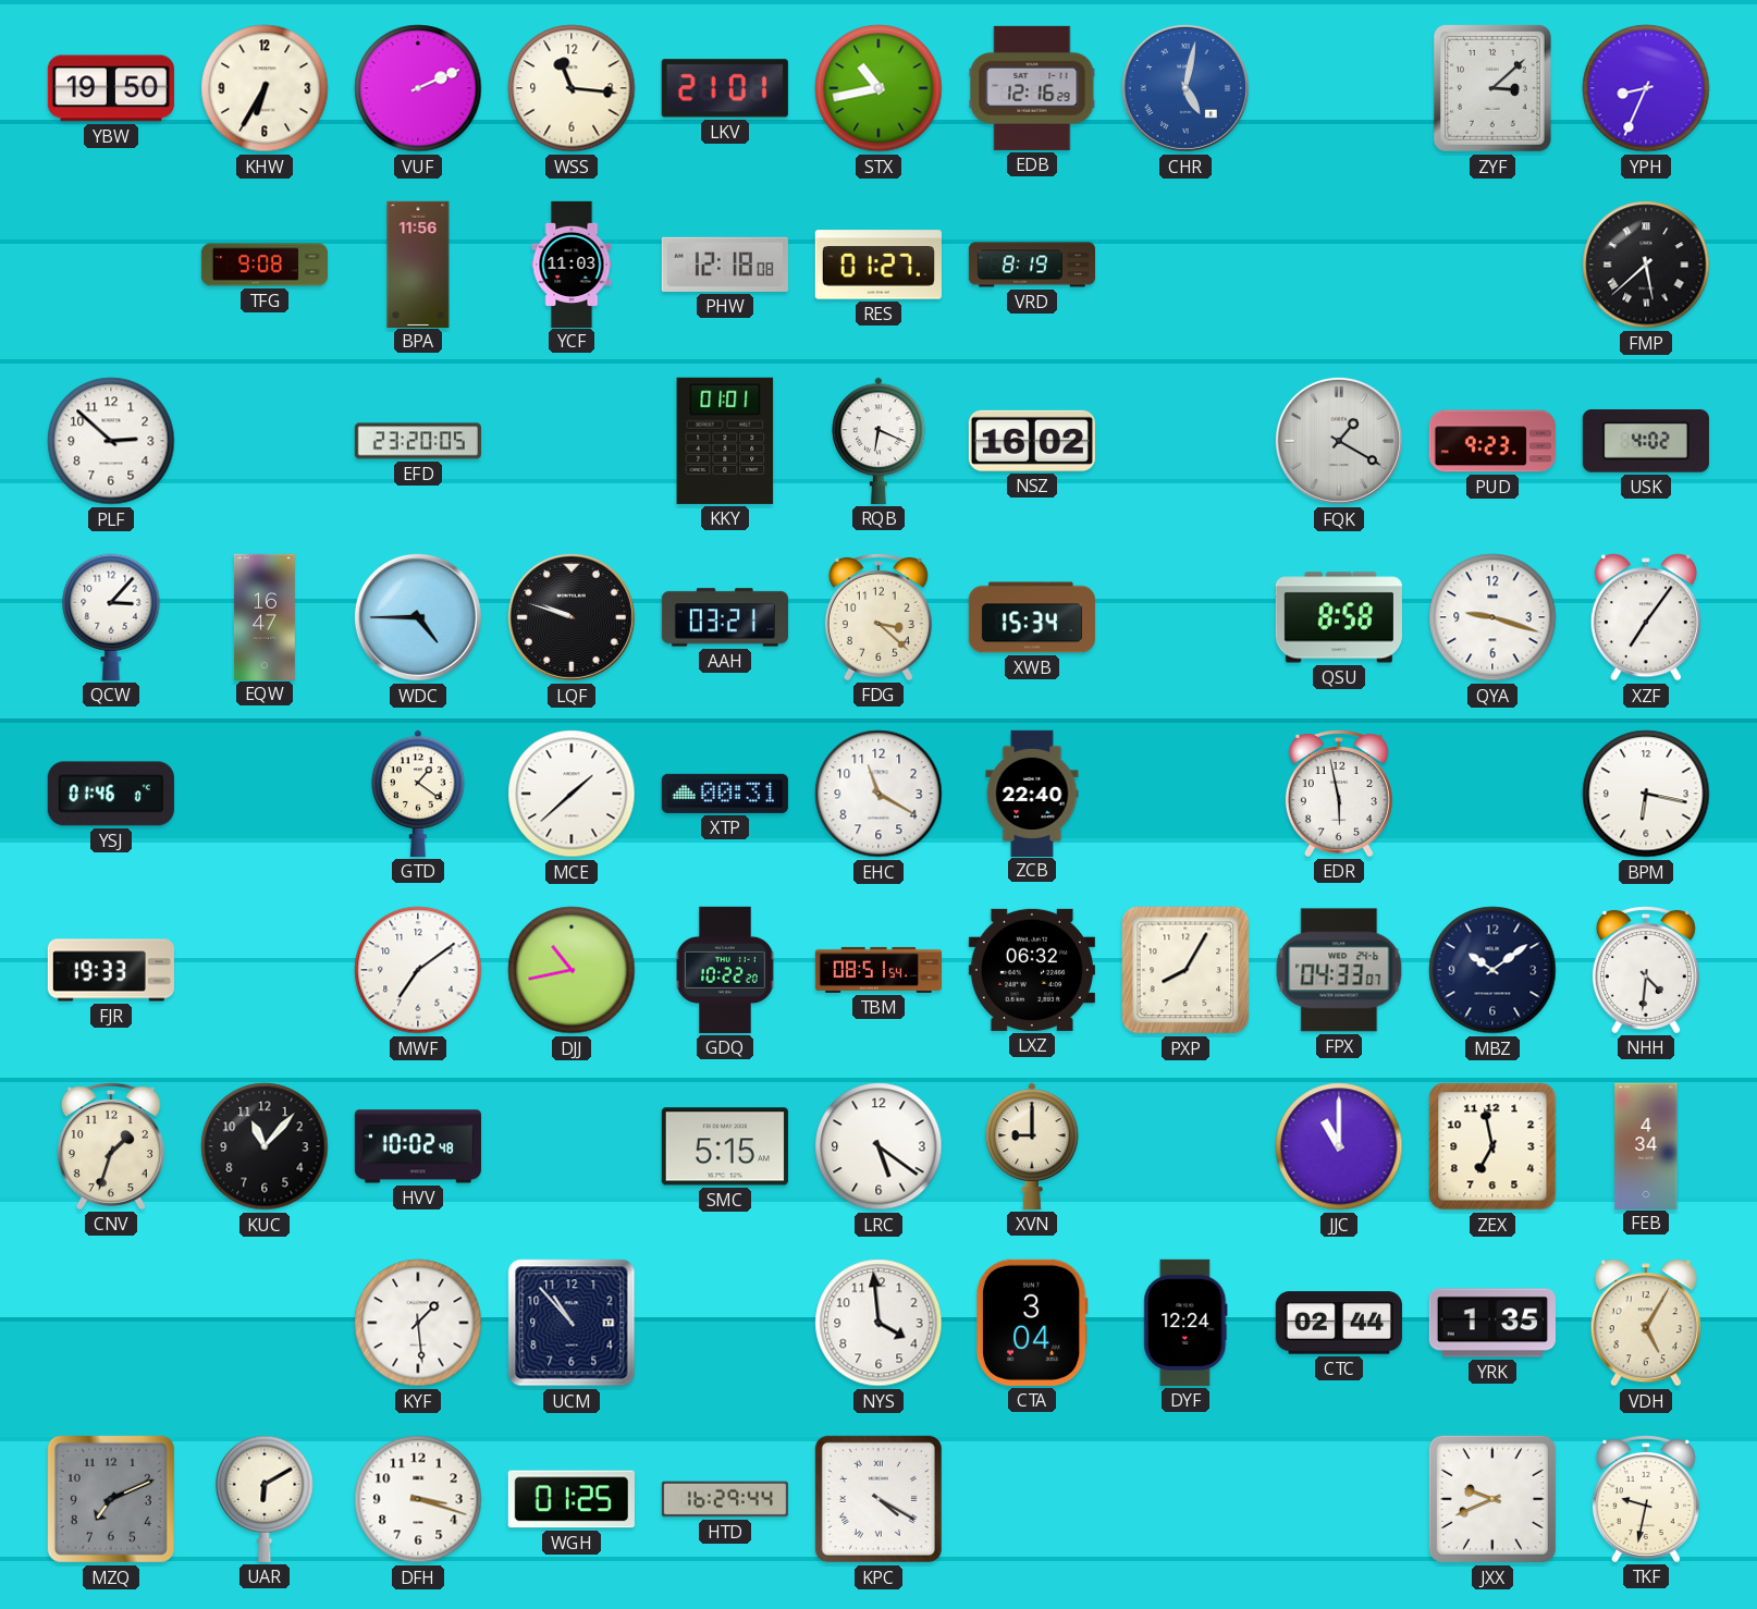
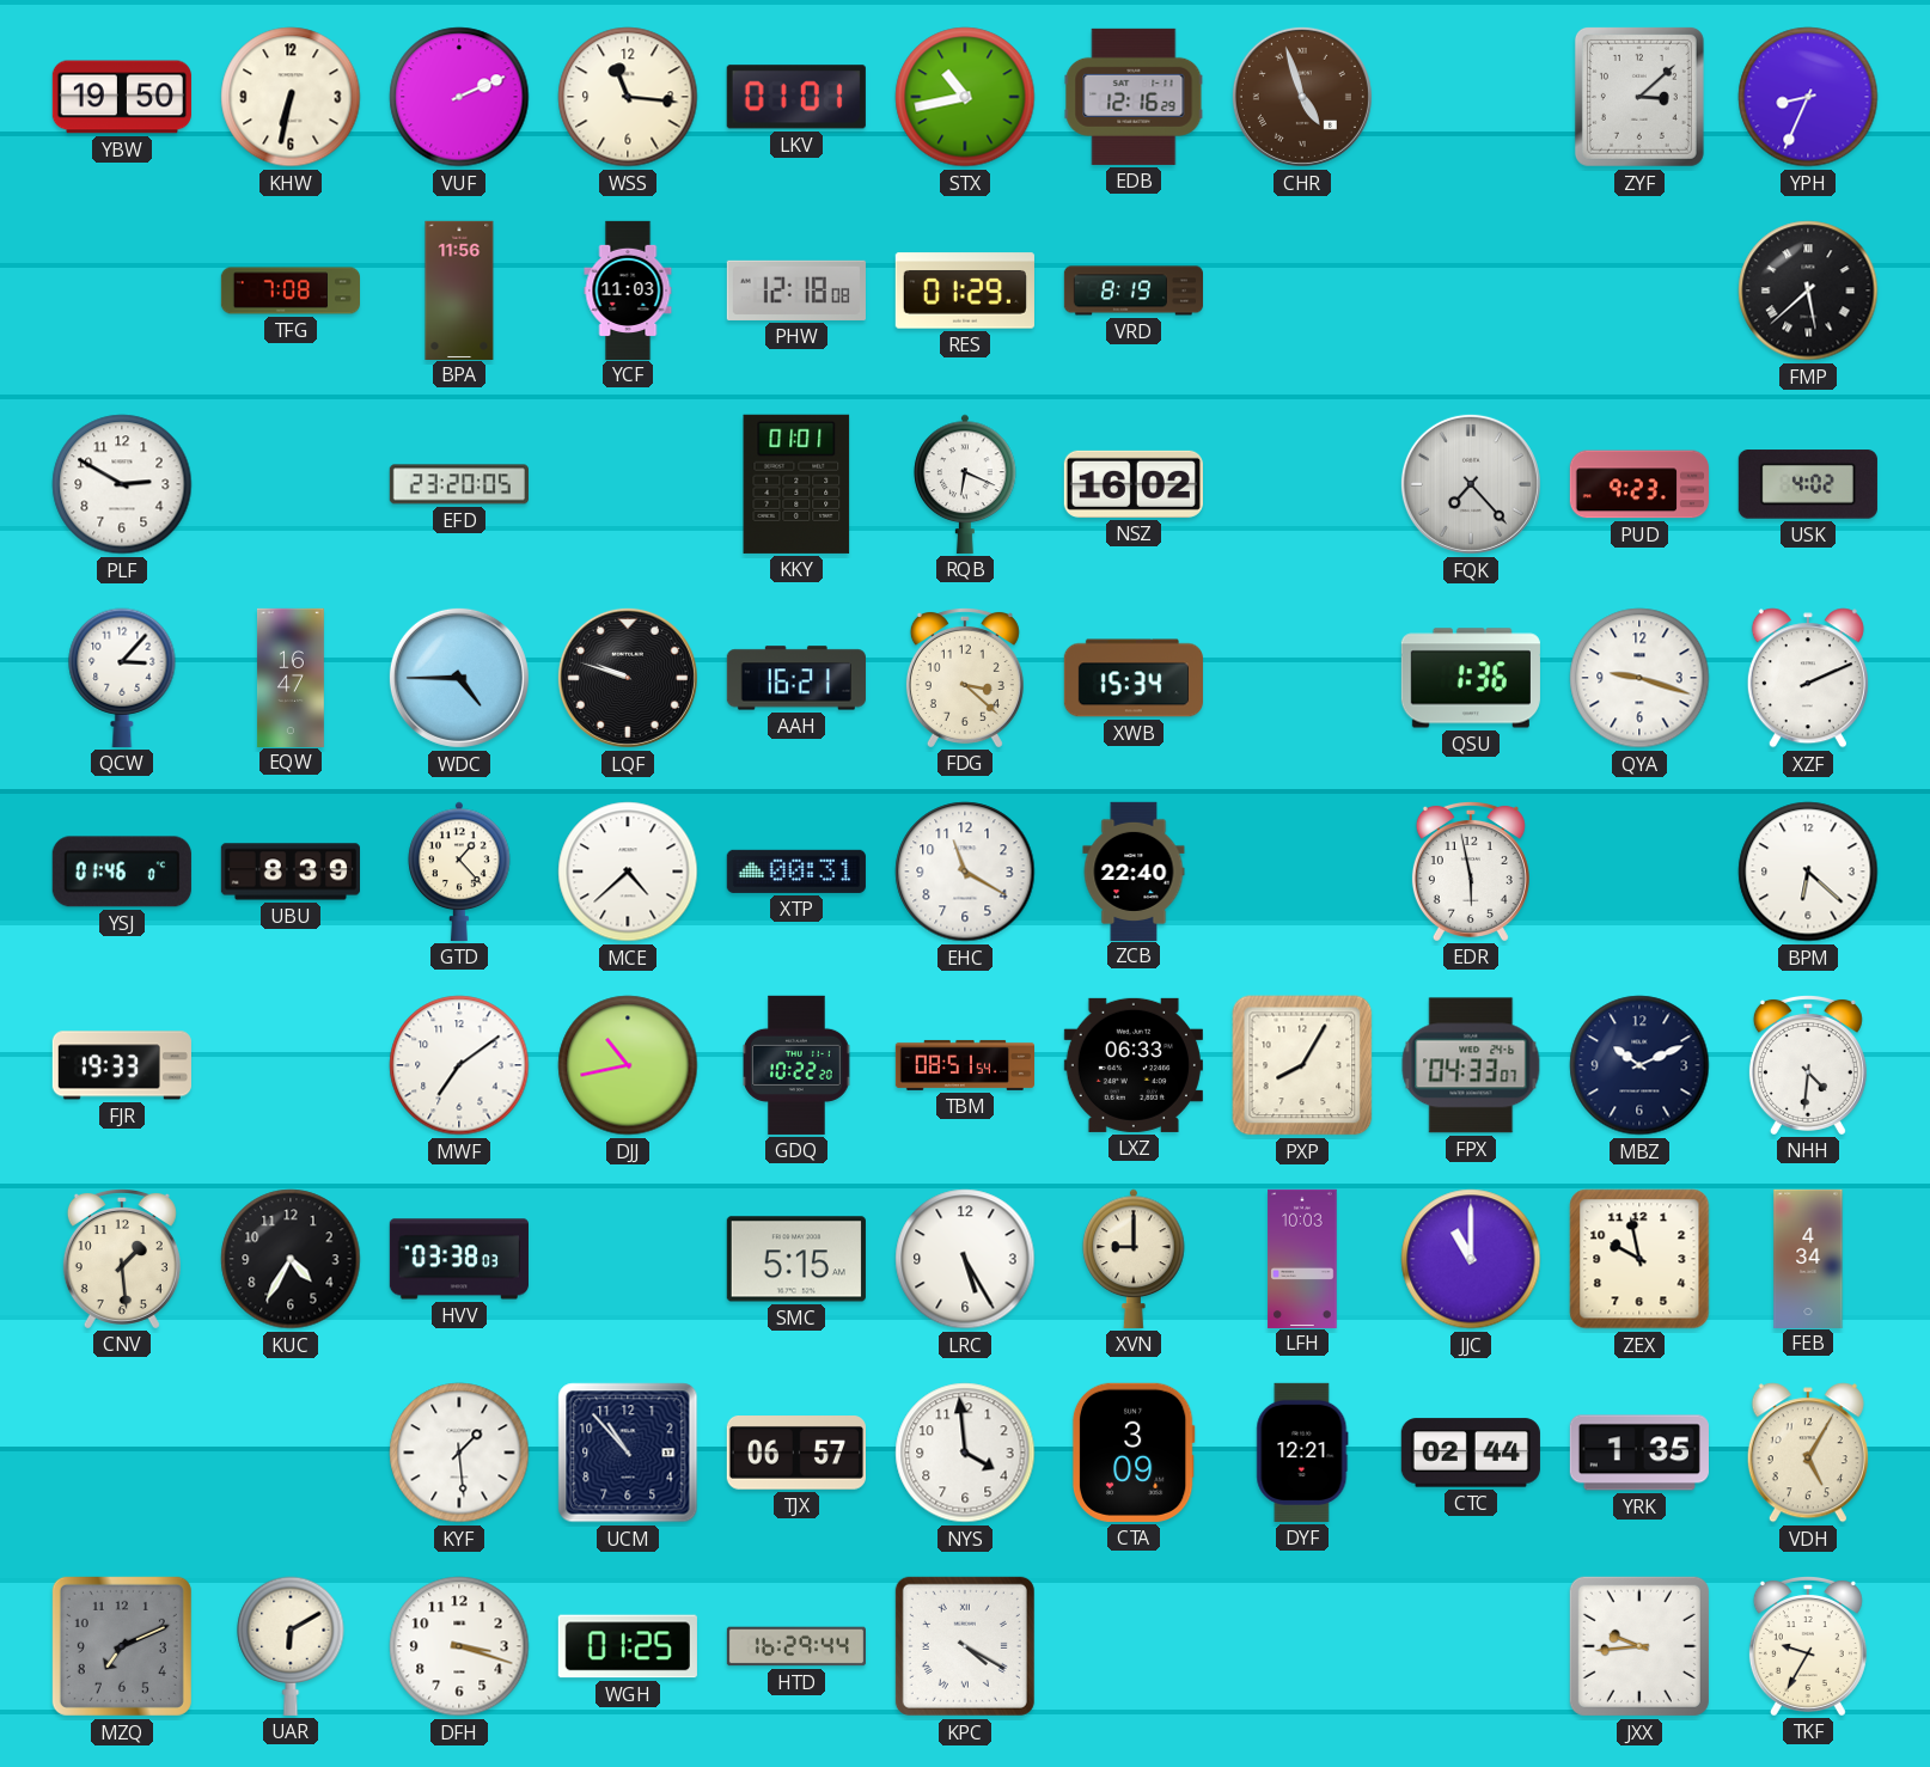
KHW: 6:35 -> 6:32
LKV: 21:01 -> 01:01
CHR: 5:02 -> 4:57
CHR dial: blue -> brown
TFG: 9:08 -> 7:08
RES: 01:27 -> 01:29
PLF: 2:52 -> 2:50
FQK: 1:20 -> 7:23
AAH: 03:21 -> 16:21
QSU: 8:58 -> 1:36
XZF: 7:06 -> 2:11
UBU: none -> 8:39
GTD: 1:21 -> 1:23
MCE: 1:38 -> 4:38
BPM: 6:17 -> 6:22
LXZ: 06:32 -> 06:33
MBZ: 10:09 -> 10:11
CNV: 1:33 -> 1:29
KUC: 11:07 -> 4:35
HVV: 10:02 -> 03:38
LRC: 5:21 -> 5:25
LFH: none -> 10:03
ZEX: 6:58 -> 9:58
TJX: none -> 06:57
CTA: 3:04 -> 3:09
DYF: 12:24 -> 12:21
JXX: 9:41 -> 9:44
TKF: 9:32 -> 9:35
